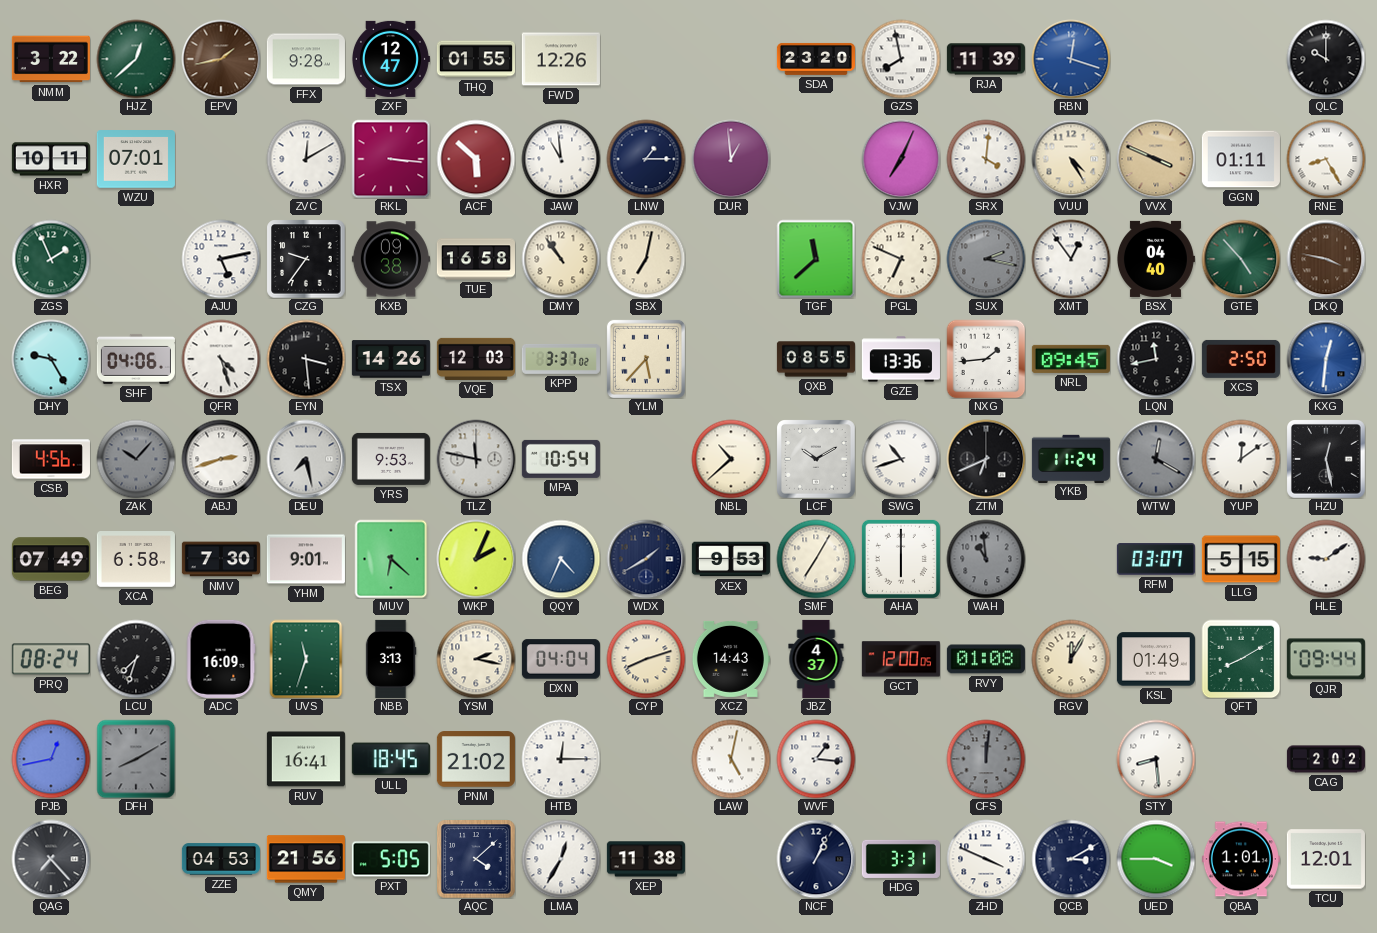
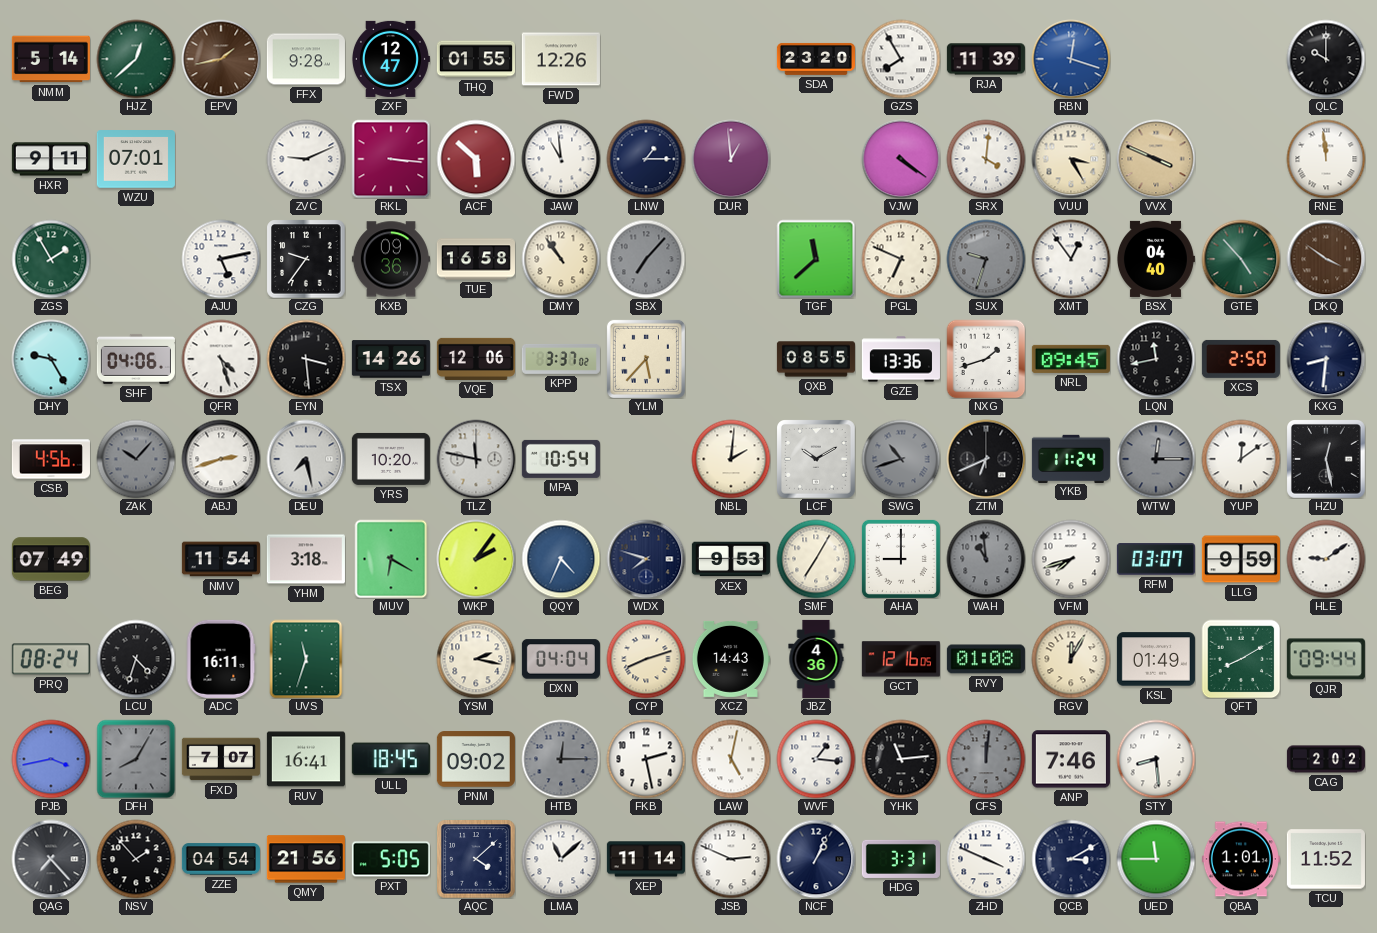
NMM: 3:22 -> 5:14
GZS: 7:58 -> 7:55
HXR: 10:11 -> 9:11
ZVC: 12:10 -> 9:11
VJW: 7:04 -> 4:21
VUU: 4:25 -> 3:25
GGN: 01:11 -> none
RNE: 8:25 -> 11:59
ZGS: 1:56 -> 1:55
KXB: 09:38 -> 09:36
SBX: 7:02 -> 7:07
SBX dial: cream -> grey
SUX: 2:17 -> 9:33
DKQ: 3:47 -> 3:51
VQE: 12:03 -> 12:06
NXG: 1:44 -> 1:42
KXG: 12:31 -> 8:31
KXG dial: blue -> navy
YRS: 9:53 -> 10:20
NBL: 10:38 -> 2:01
SWG dial: white -> grey
WTW: 12:20 -> 12:15
XCA: 6:58 -> none
NMV: 7:30 -> 11:54
YHM: 9:01 -> 3:18
MUV: 6:22 -> 6:20
WKP: 2:04 -> 2:06
WDX: 1:40 -> 7:48
AHA: 6:00 -> 9:00
VFM: none -> 7:42
LLG: 5:15 -> 9:59
LCU: 7:33 -> 4:33
ADC: 16:09 -> 16:11
NBB: 3:13 -> none
JBZ: 4:37 -> 4:36
GCT: 12:00 -> 12:16
PJB: 12:43 -> 3:43
DFH: 8:10 -> 8:05
FXD: none -> 7:07
PNM: 21:02 -> 09:02
HTB dial: white -> grey
FKB: none -> 2:28
YHK: none -> 11:14
ANP: none -> 7:46
NSV: none -> 1:53
ZZE: 04:53 -> 04:54
LMA: 12:35 -> 11:08
XEP: 11:38 -> 11:14
JSB: none -> 2:49
UED: 3:45 -> 11:45
TCU: 12:01 -> 11:52
